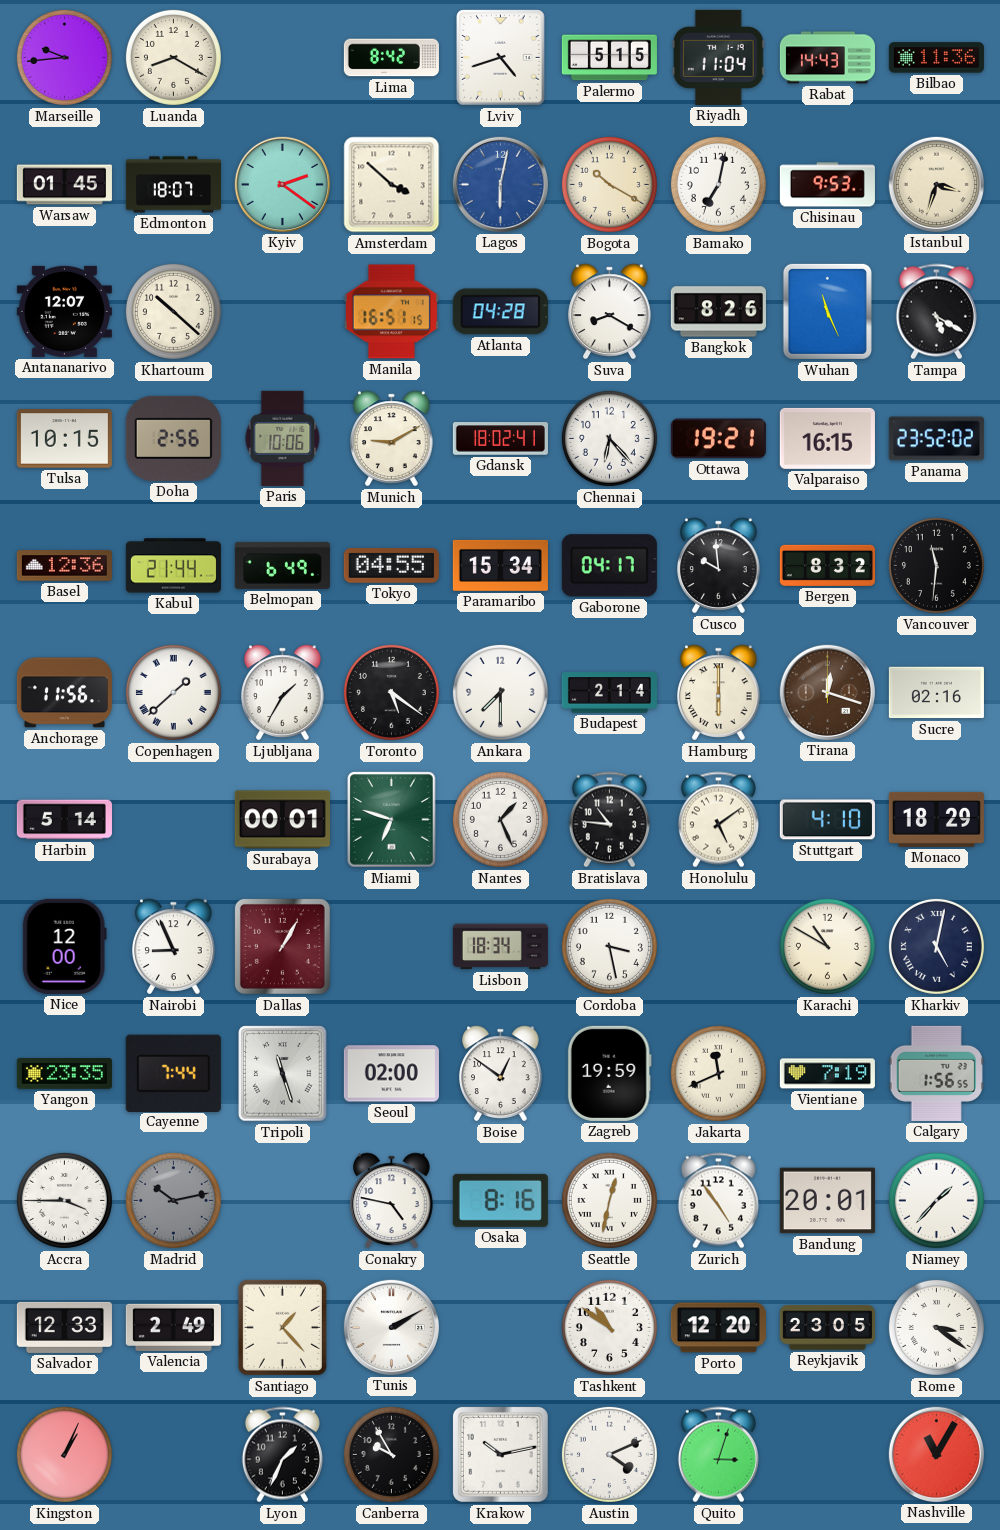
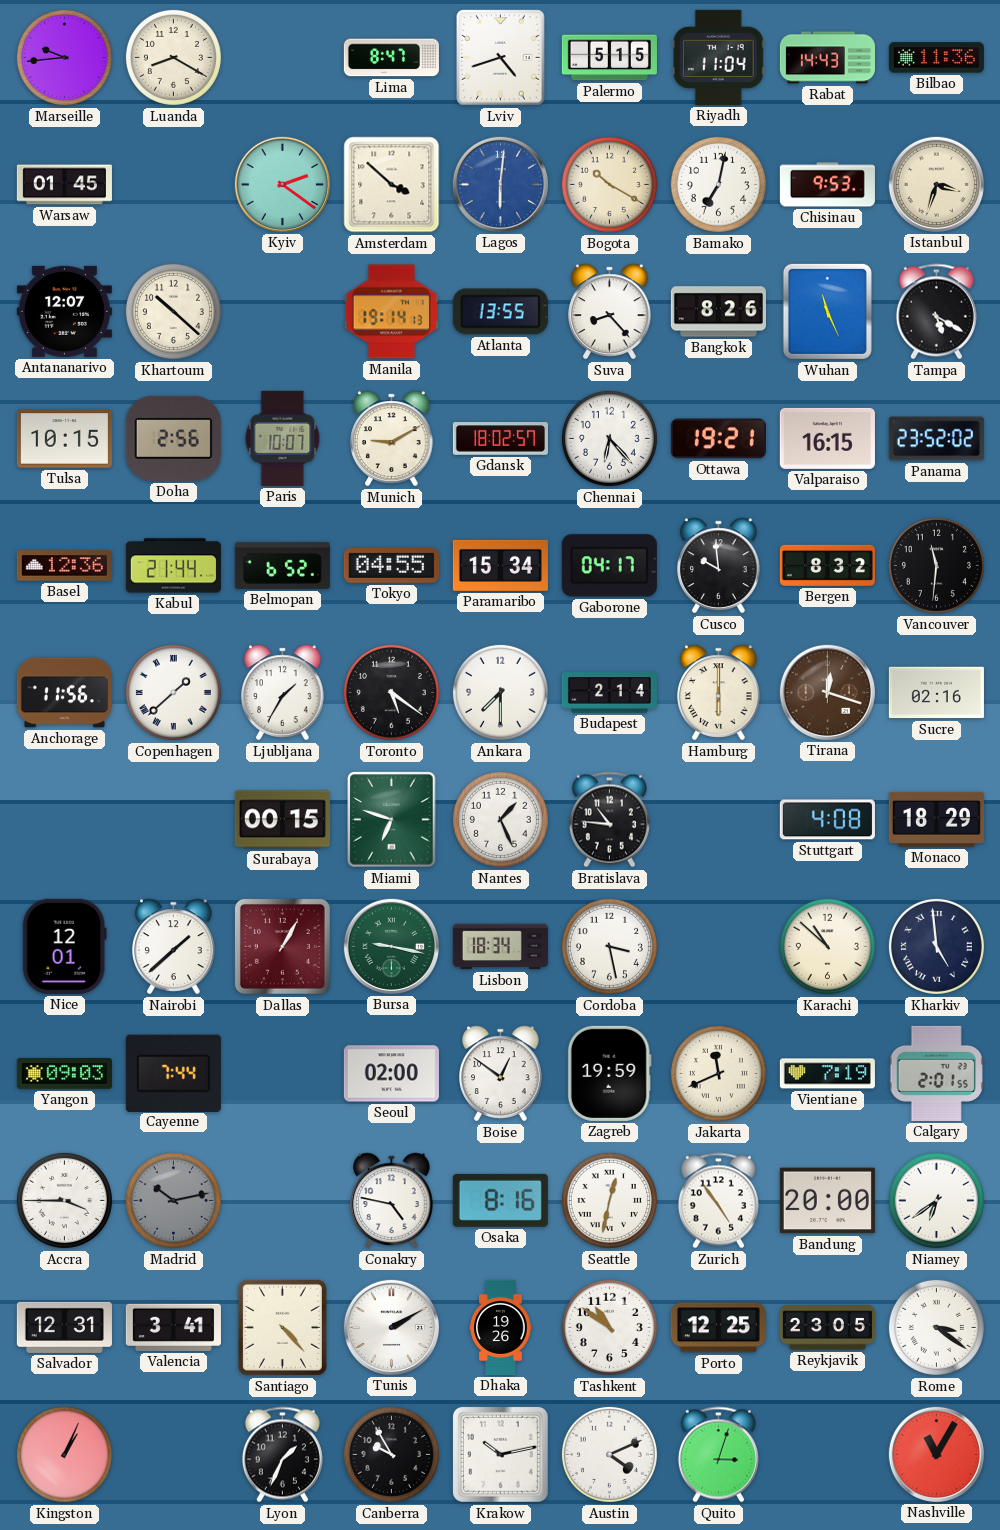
Lima: 8:42 -> 8:47
Edmonton: 18:07 -> none
Lagos: 6:02 -> 6:01
Manila: 16:51 -> 19:14
Atlanta: 04:28 -> 13:55
Suva: 8:20 -> 8:23
Paris: 10:06 -> 10:07
Gdansk: 18:02:41 -> 18:02:57
Belmopan: 6:49 -> 6:52
Harbin: 5:14 -> none
Surabaya: 00:01 -> 00:15
Honolulu: 5:09 -> none
Stuttgart: 4:10 -> 4:08
Nice: 12:00 -> 12:01
Nairobi: 8:56 -> 1:38
Bursa: none -> 9:17
Karachi: 10:50 -> 10:52
Kharkiv: 5:02 -> 4:59
Yangon: 23:35 -> 09:03
Tripoli: 11:27 -> none
Calgary: 1:56 -> 2:01
Bandung: 20:01 -> 20:00
Niamey: 1:37 -> 6:39
Salvador: 12:33 -> 12:31
Valencia: 2:49 -> 3:41
Santiago: 1:23 -> 4:23
Dhaka: none -> 19:26
Porto: 12:20 -> 12:25
